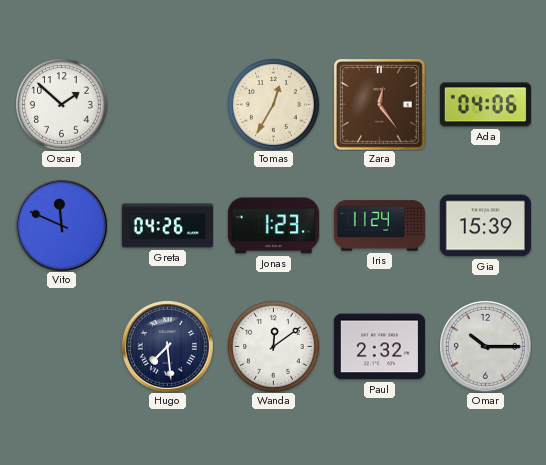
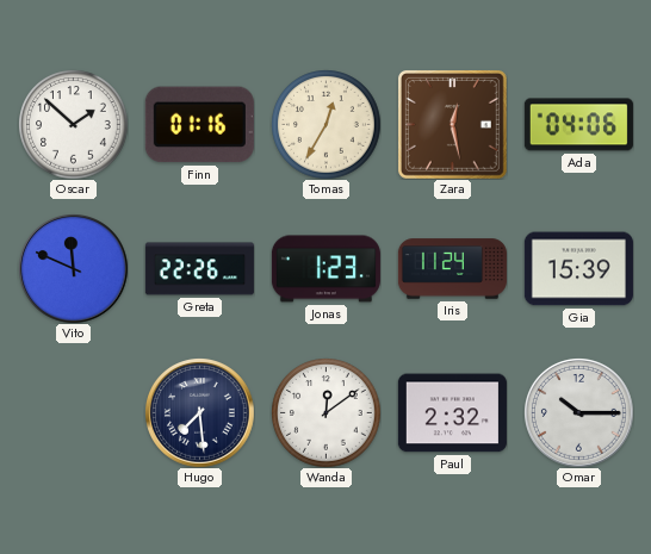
Finn: none -> 01:16
Zara: 12:24 -> 12:28
Greta: 04:26 -> 22:26
